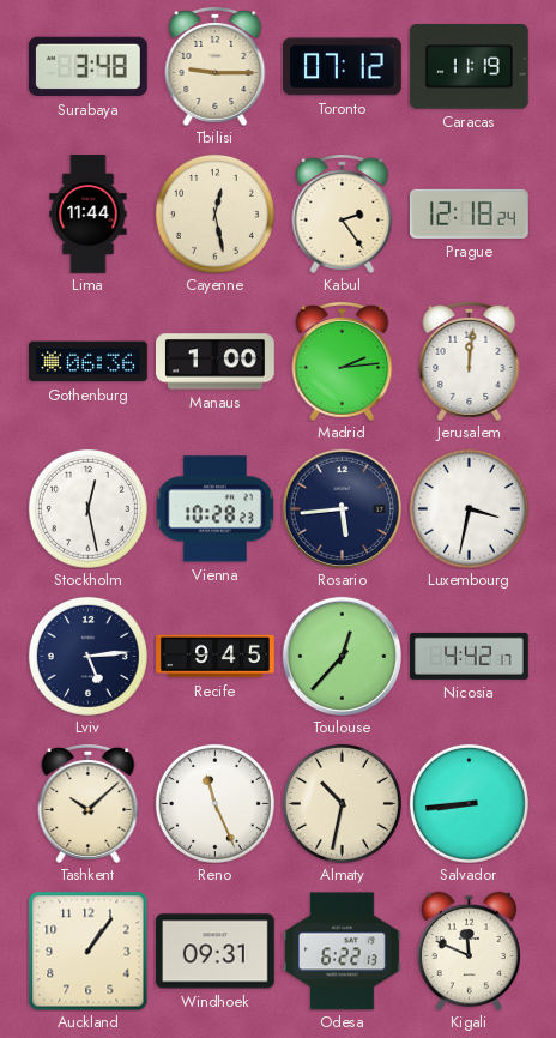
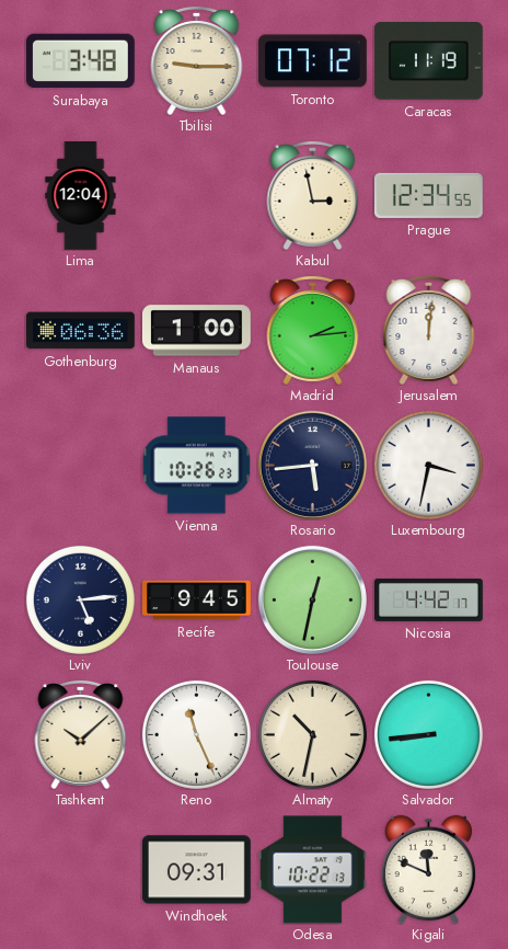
Lima: 11:44 -> 12:04
Cayenne: 12:28 -> none
Kabul: 2:24 -> 2:58
Prague: 12:18 -> 12:34
Stockholm: 12:28 -> none
Vienna: 10:28 -> 10:26
Toulouse: 12:37 -> 12:32
Auckland: 1:06 -> none
Odesa: 6:22 -> 10:22
